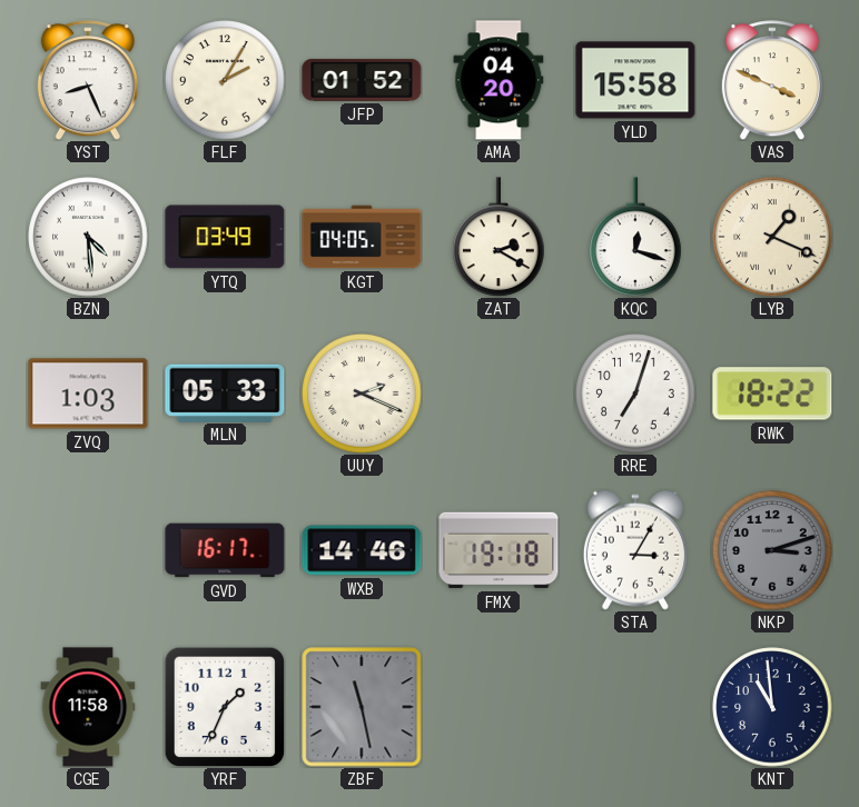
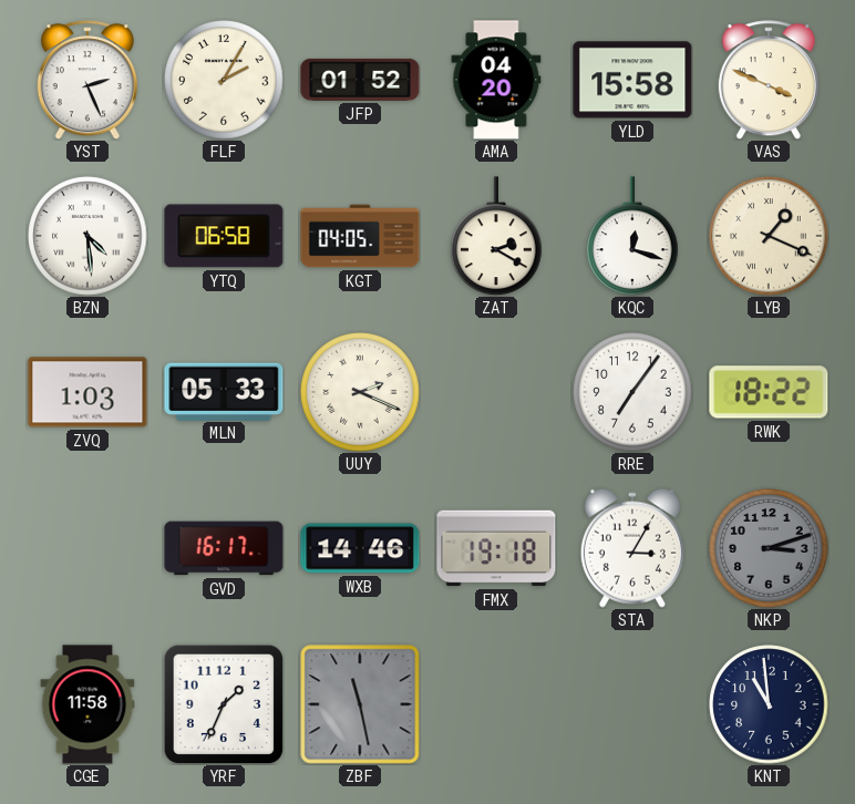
YST: 8:26 -> 2:26
YTQ: 03:49 -> 06:58
RRE: 7:03 -> 7:06
